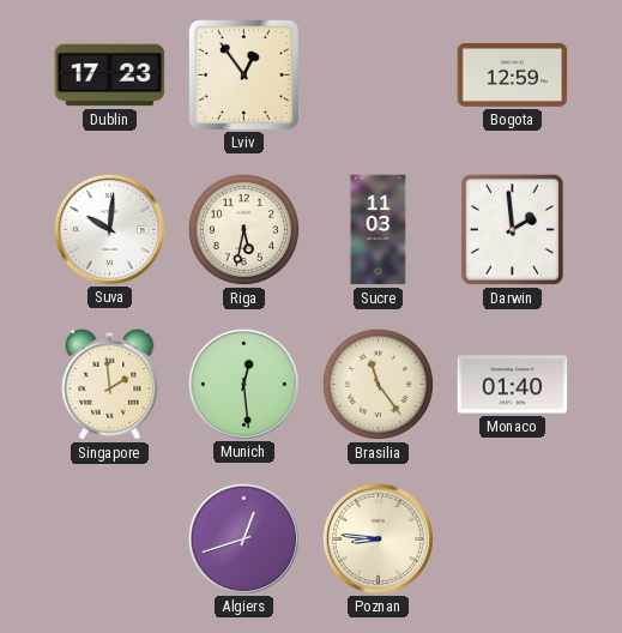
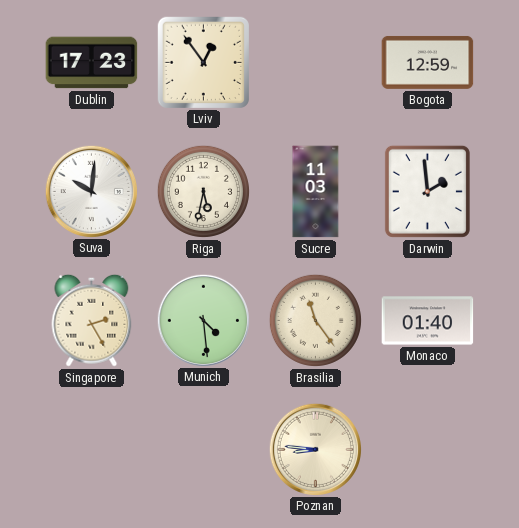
Singapore: 1:59 -> 2:25
Munich: 12:29 -> 4:29
Algiers: 12:42 -> none
